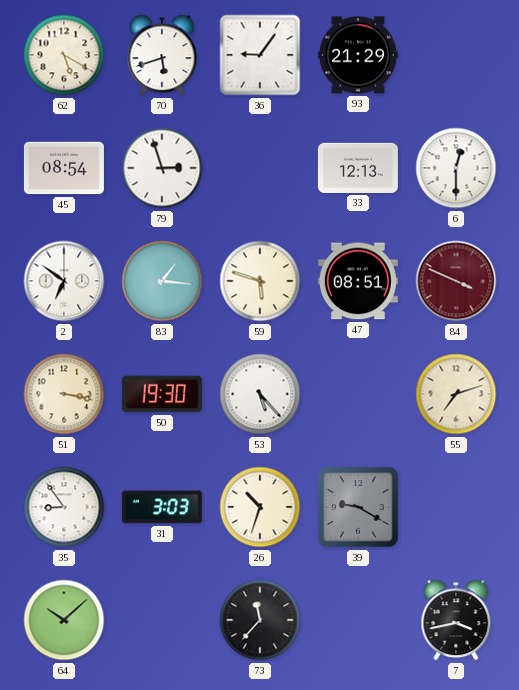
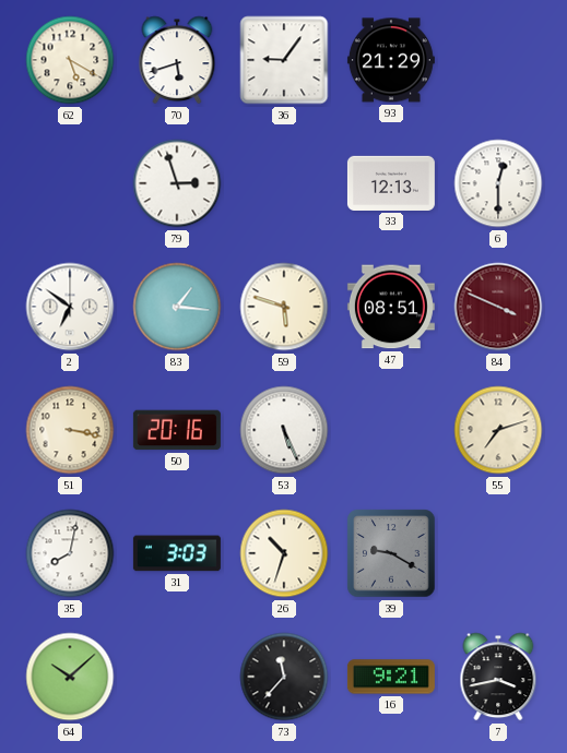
45: 08:54 -> none
50: 19:30 -> 20:16
53: 5:23 -> 5:26
35: 8:54 -> 8:02
16: none -> 9:21
